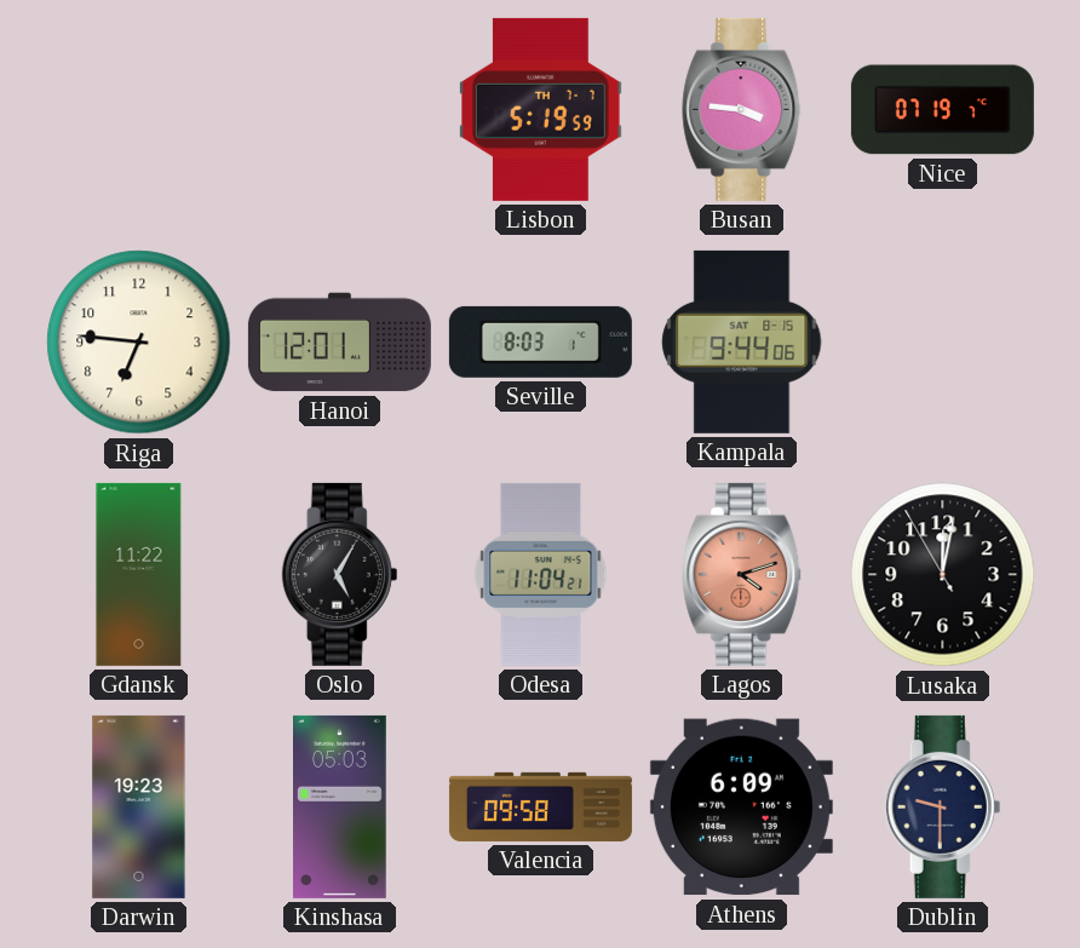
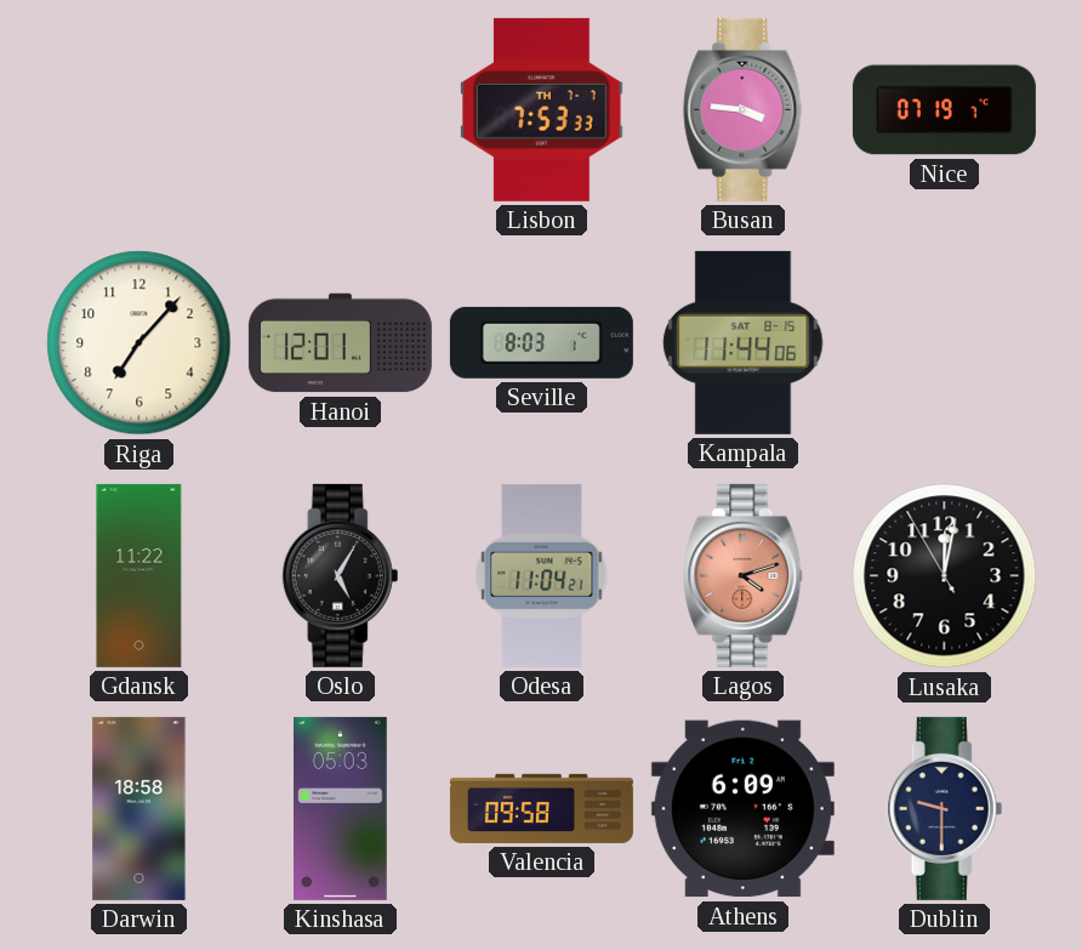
Lisbon: 5:19 -> 7:53
Riga: 6:46 -> 7:07
Kampala: 9:44 -> 11:44
Darwin: 19:23 -> 18:58
